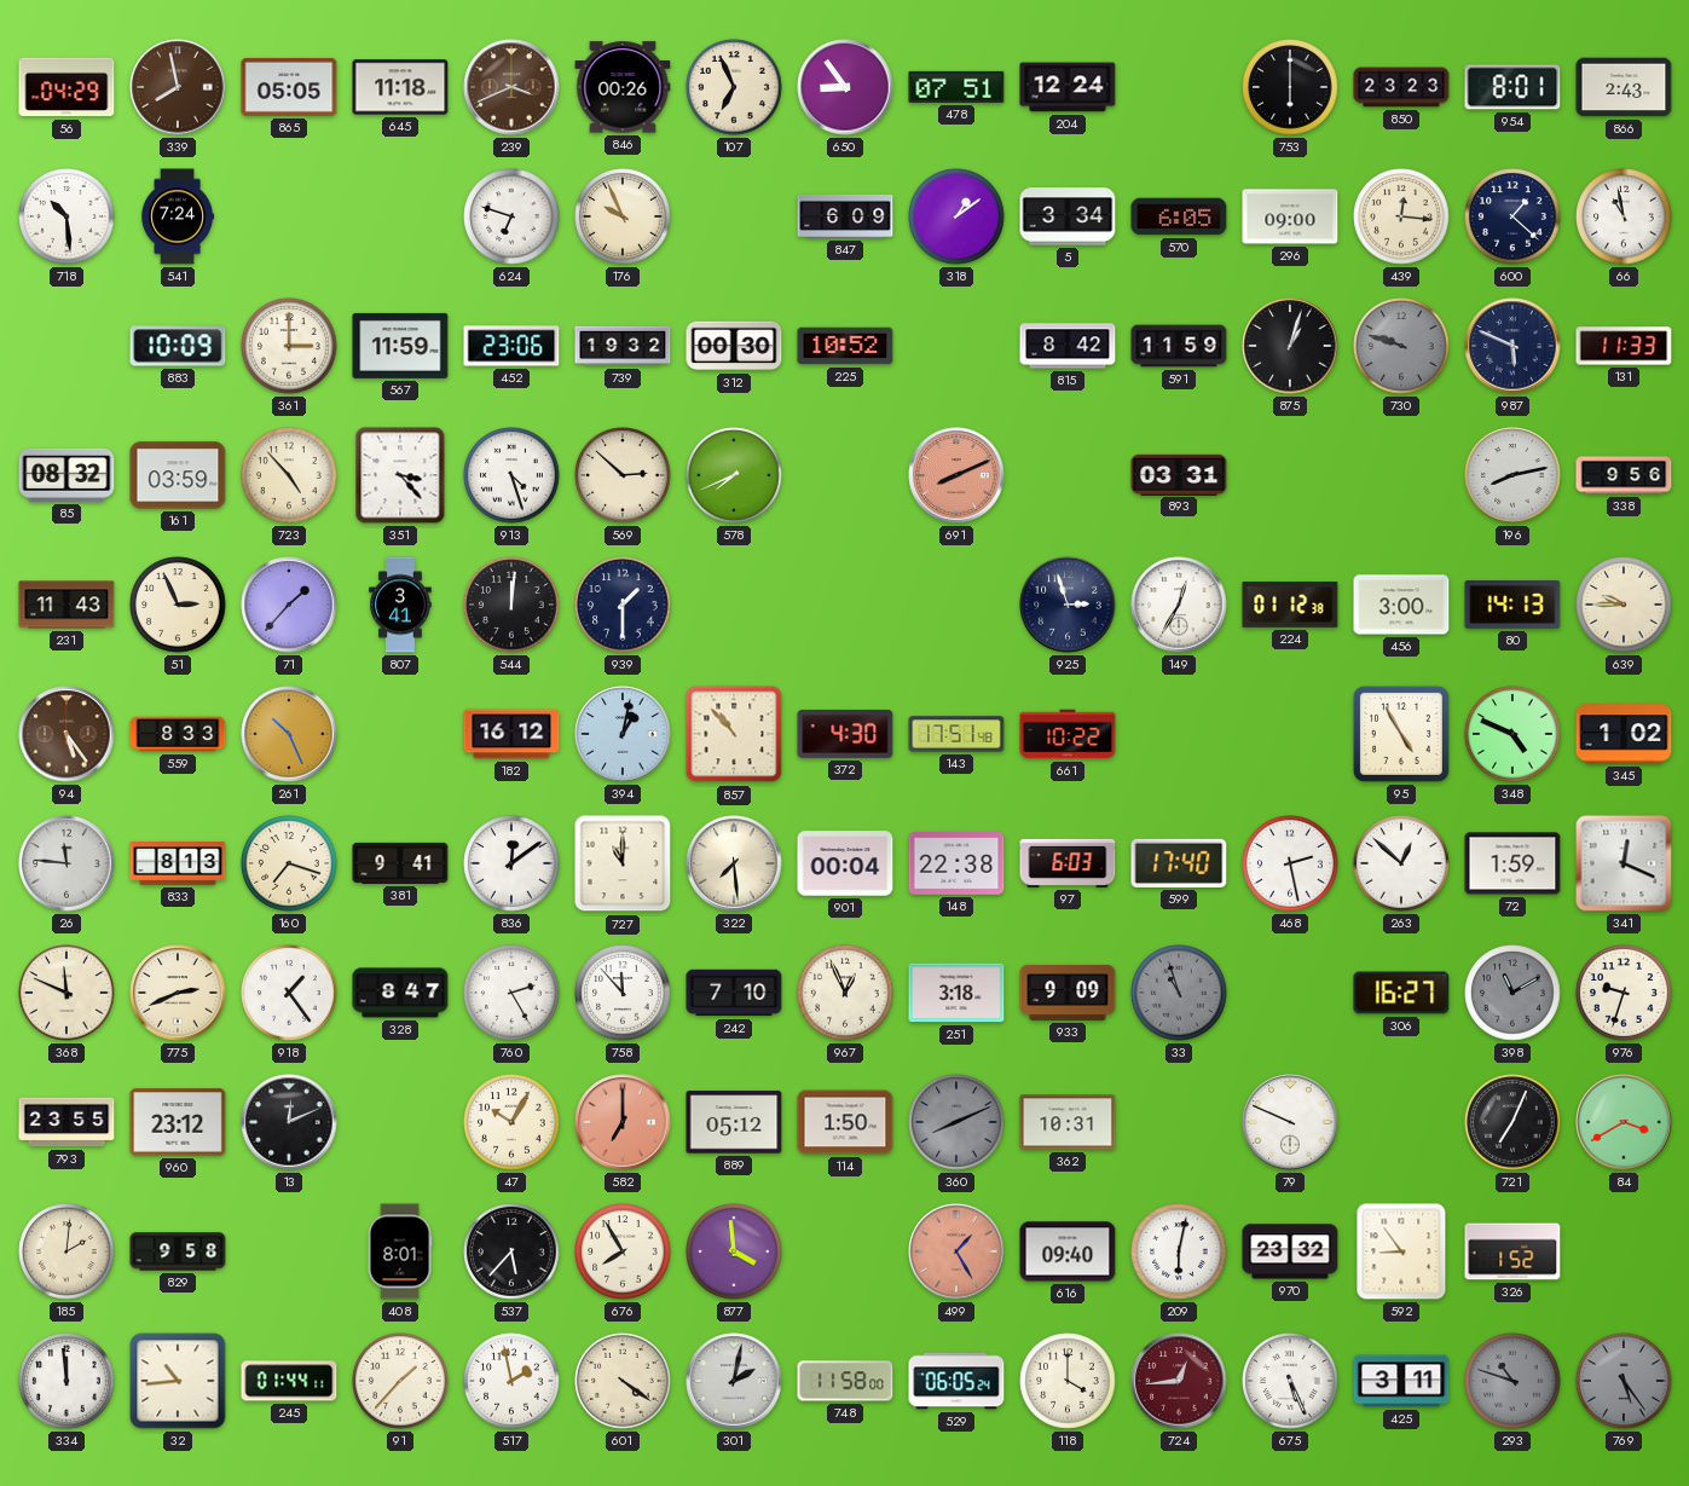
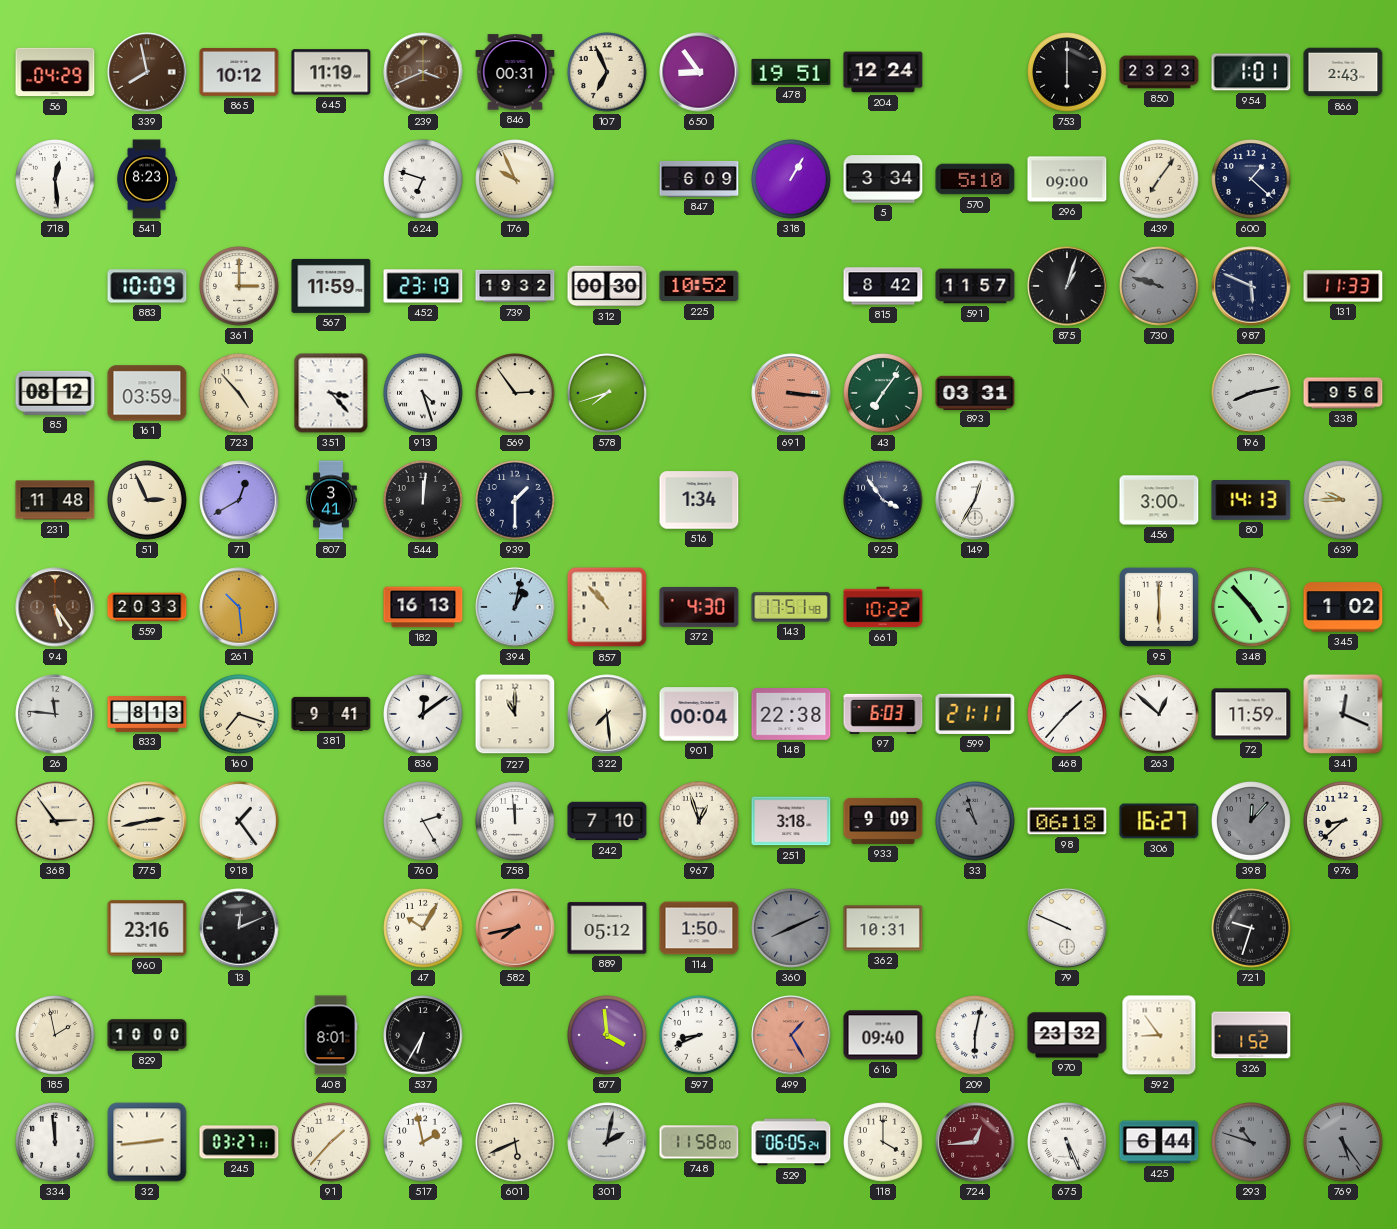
865: 05:05 -> 10:12
645: 11:18 -> 11:19
846: 00:26 -> 00:31
478: 07:51 -> 19:51
954: 8:01 -> 1:01
718: 10:29 -> 12:29
541: 7:24 -> 8:23
318: 1:09 -> 1:05
570: 6:05 -> 5:10
439: 12:16 -> 7:06
66: 10:58 -> none
452: 23:06 -> 23:19
591: 11:59 -> 11:57
85: 08:32 -> 08:12
569: 2:52 -> 2:54
578: 7:41 -> 7:42
691: 8:11 -> 3:16
43: none -> 7:06
231: 11:43 -> 11:48
71: 1:37 -> 12:40
516: none -> 1:34
925: 2:57 -> 3:54
224: 01:12 -> none
559: 8:33 -> 20:33
261: 10:26 -> 10:29
182: 16:12 -> 16:13
95: 4:55 -> 6:00
348: 4:49 -> 4:53
599: 17:40 -> 21:11
468: 2:28 -> 1:37
72: 1:59 -> 11:59
368: 11:49 -> 2:54
775: 2:41 -> 2:43
328: 8:47 -> none
758: 11:53 -> 11:59
967: 12:56 -> 12:57
98: none -> 06:18
398: 11:10 -> 12:07
976: 9:33 -> 8:38
793: 23:55 -> none
960: 23:12 -> 23:16
582: 7:00 -> 7:43
721: 7:04 -> 9:33
84: 3:40 -> none
185: 2:01 -> 1:58
829: 9:58 -> 10:00
537: 5:37 -> 6:35
676: 7:55 -> none
597: none -> 8:41
32: 10:44 -> 2:44
245: 01:44 -> 03:27
601: 4:21 -> 5:41
425: 3:11 -> 6:44
